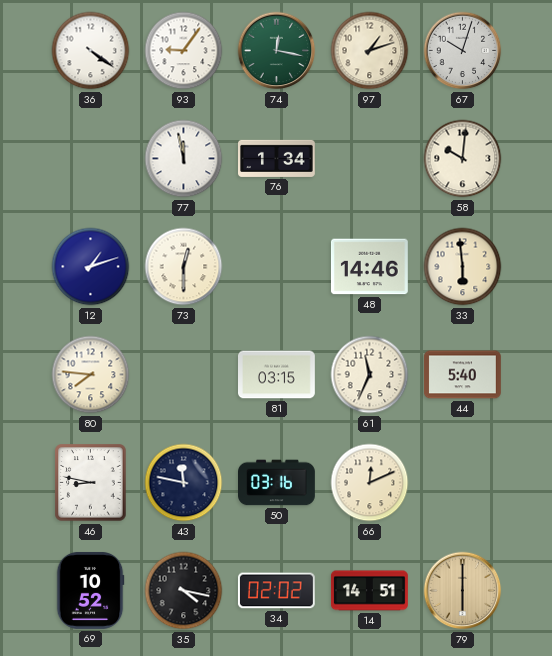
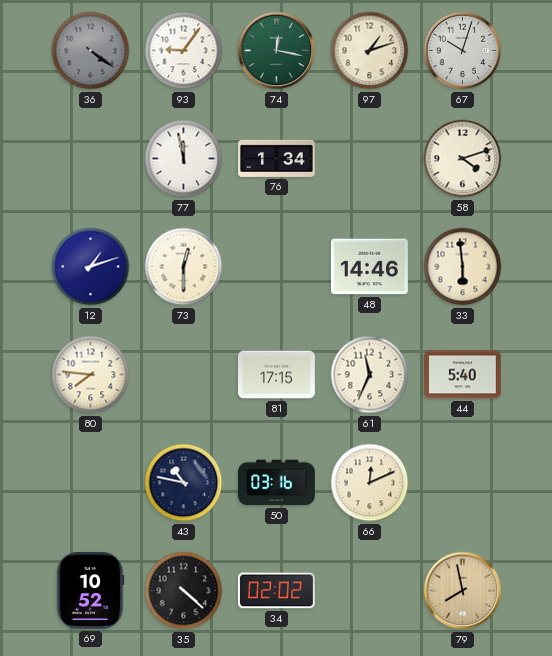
36 dial: white -> grey
58: 10:01 -> 4:12
81: 03:15 -> 17:15
46: 8:47 -> none
43: 11:47 -> 10:47
35: 4:17 -> 4:22
14: 14:51 -> none
79: 6:00 -> 7:58
